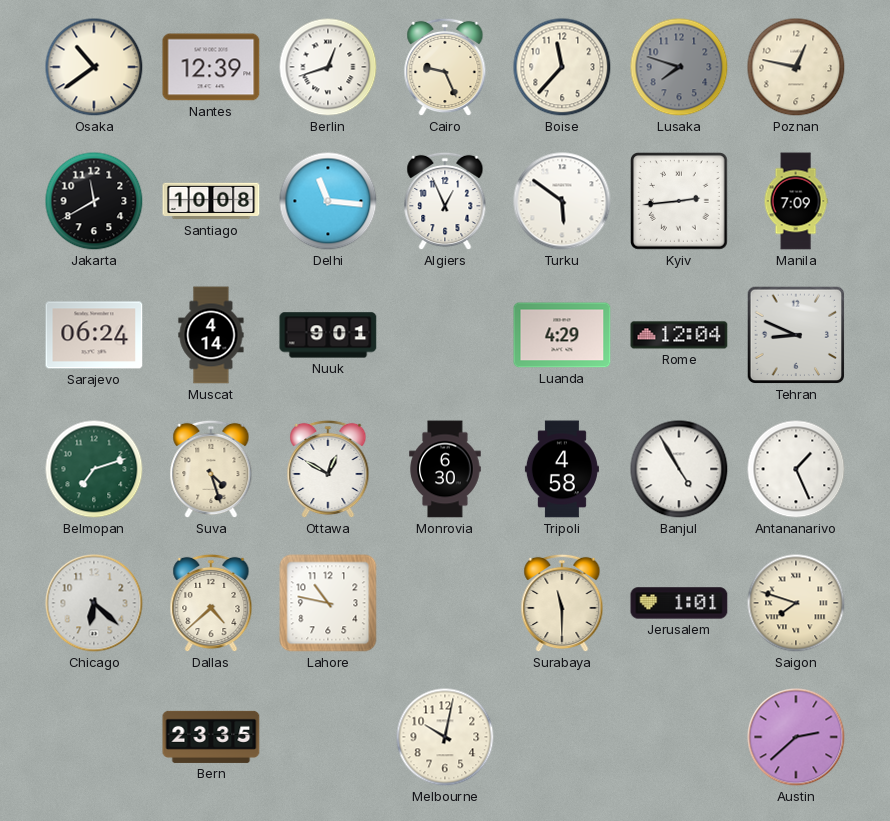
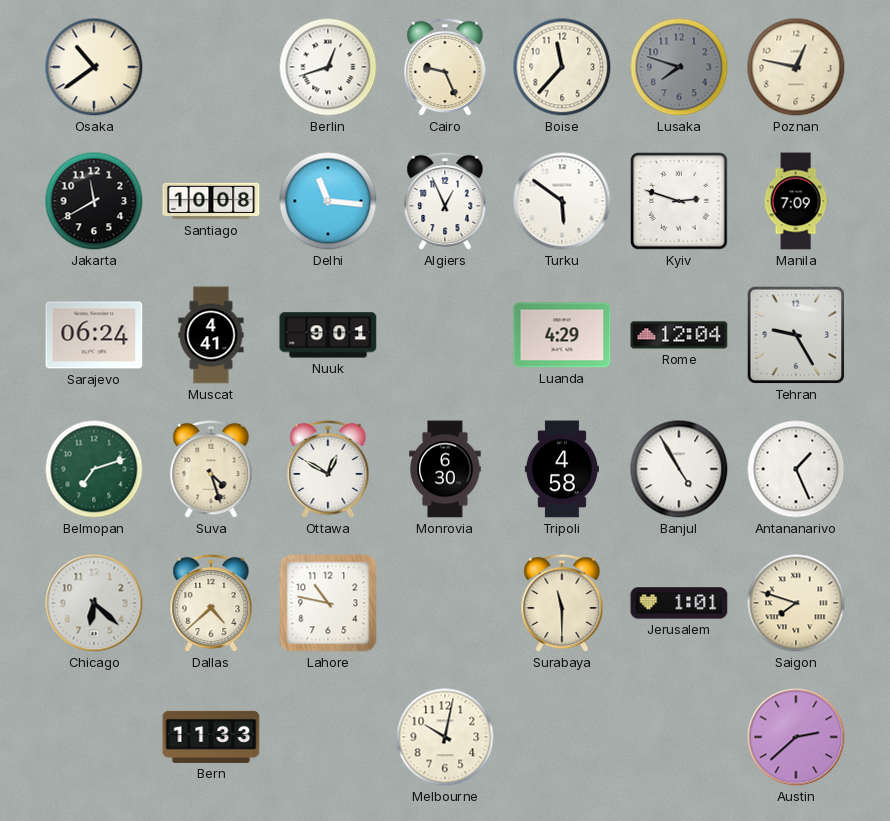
Nantes: 12:39 -> none
Kyiv: 2:44 -> 2:48
Muscat: 4:14 -> 4:41
Tehran: 8:49 -> 9:25
Bern: 23:35 -> 11:33
